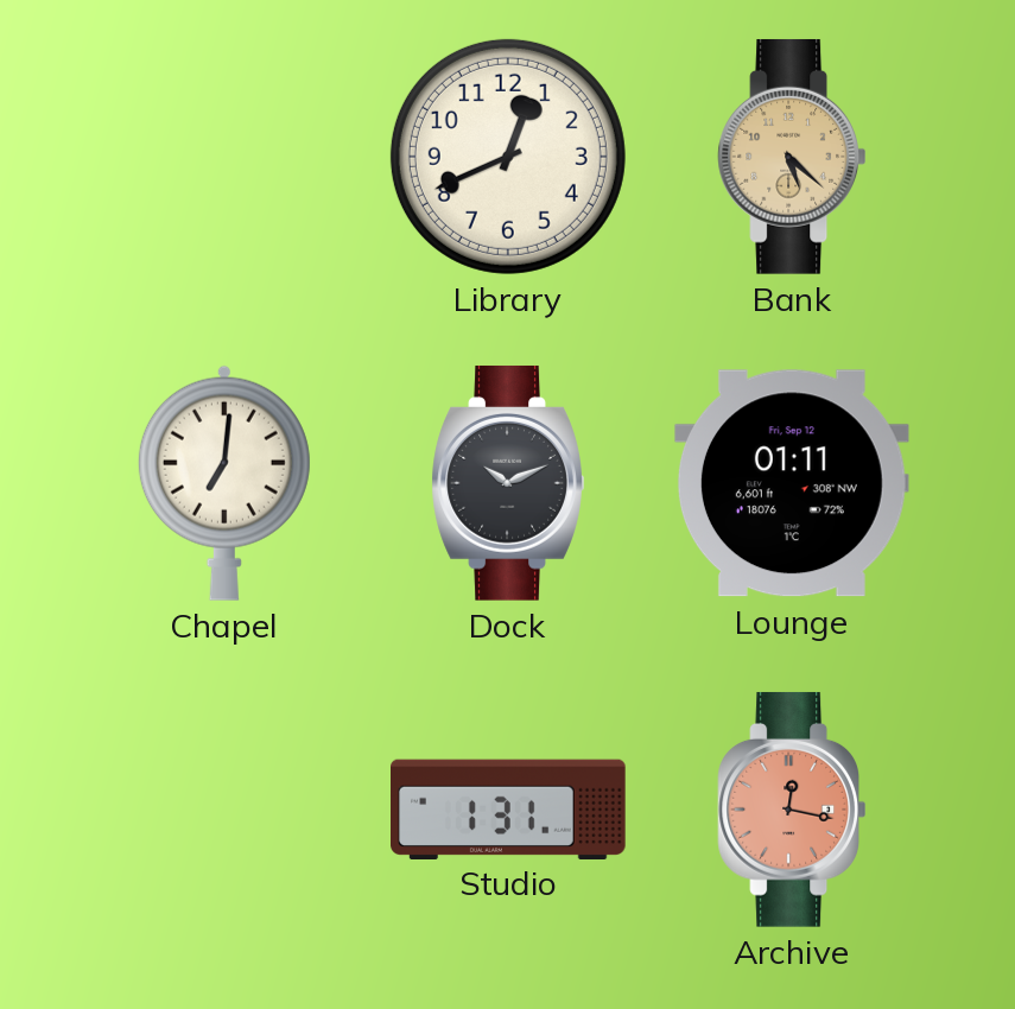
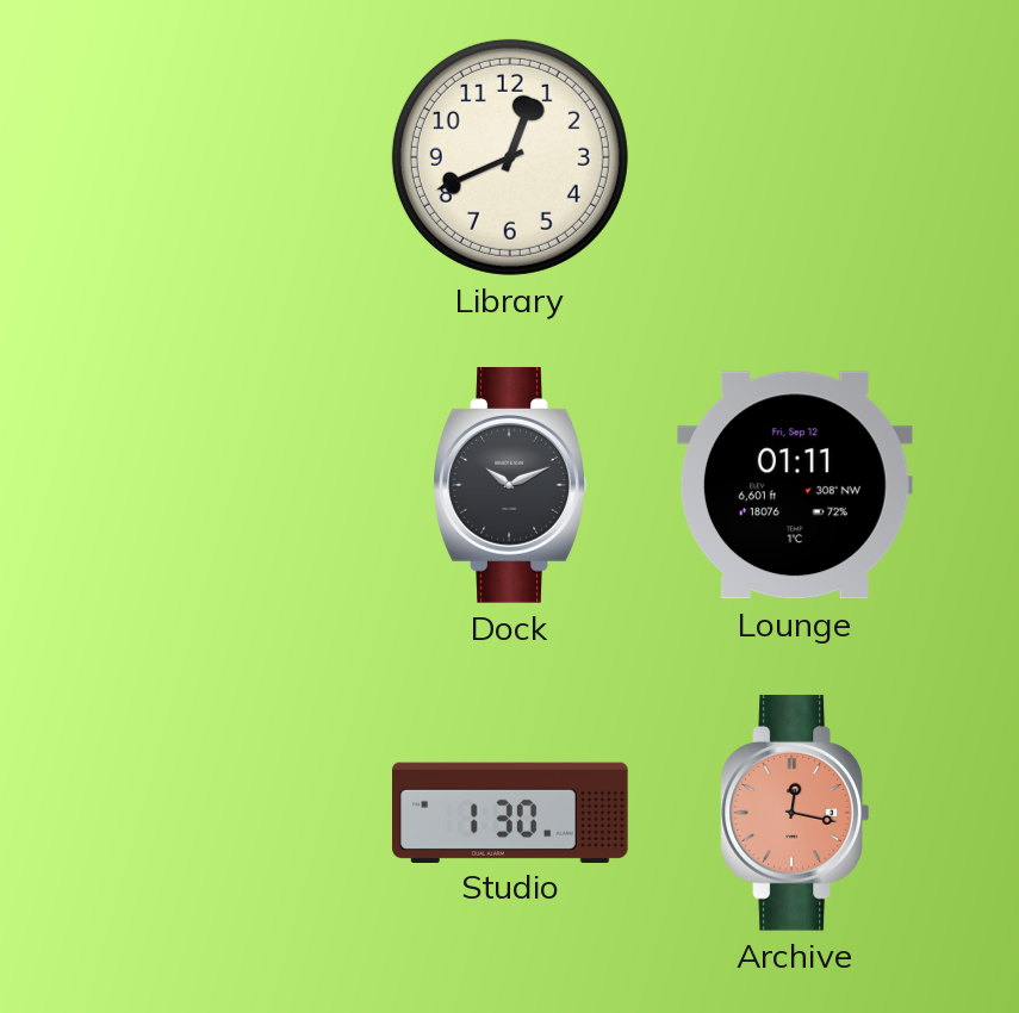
Bank: 5:22 -> none
Chapel: 7:01 -> none
Studio: 1:31 -> 1:30
